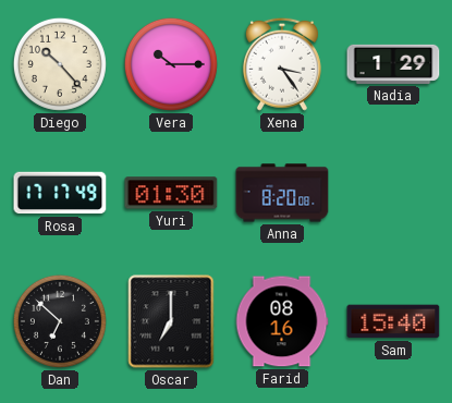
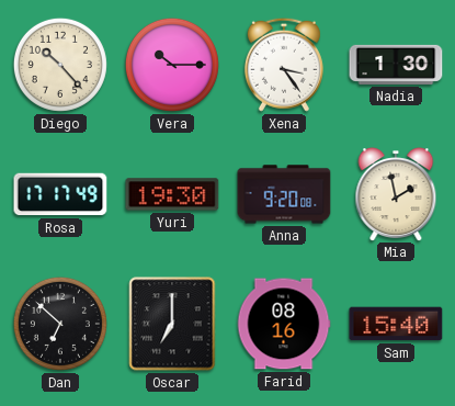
Nadia: 1:29 -> 1:30
Yuri: 01:30 -> 19:30
Anna: 8:20 -> 9:20
Mia: none -> 1:58
